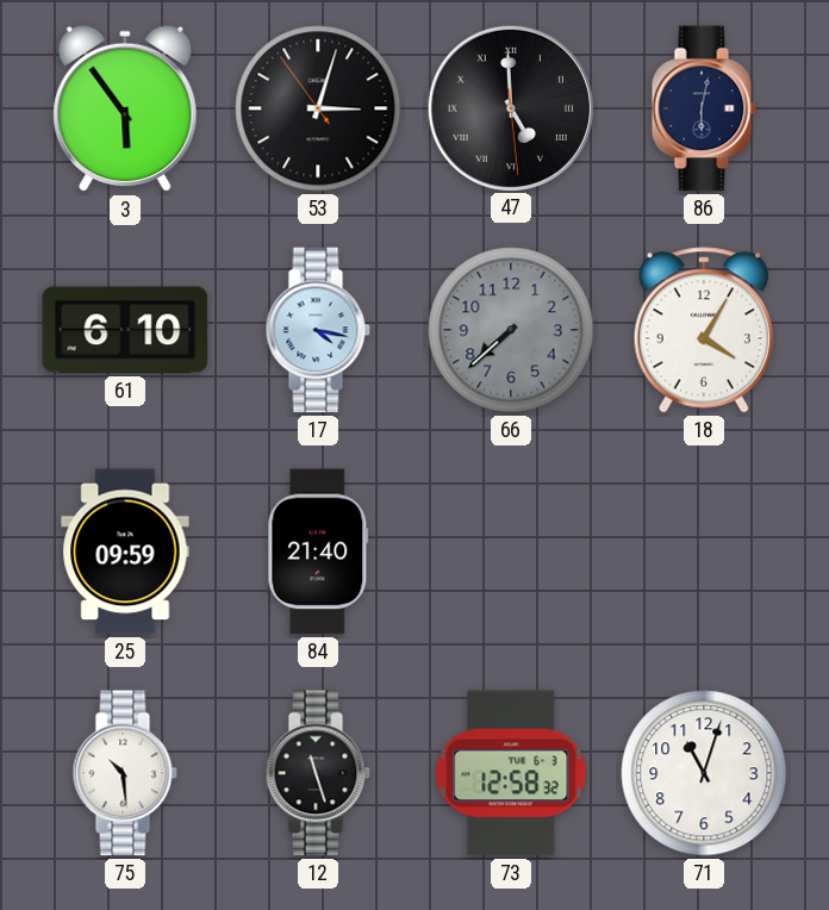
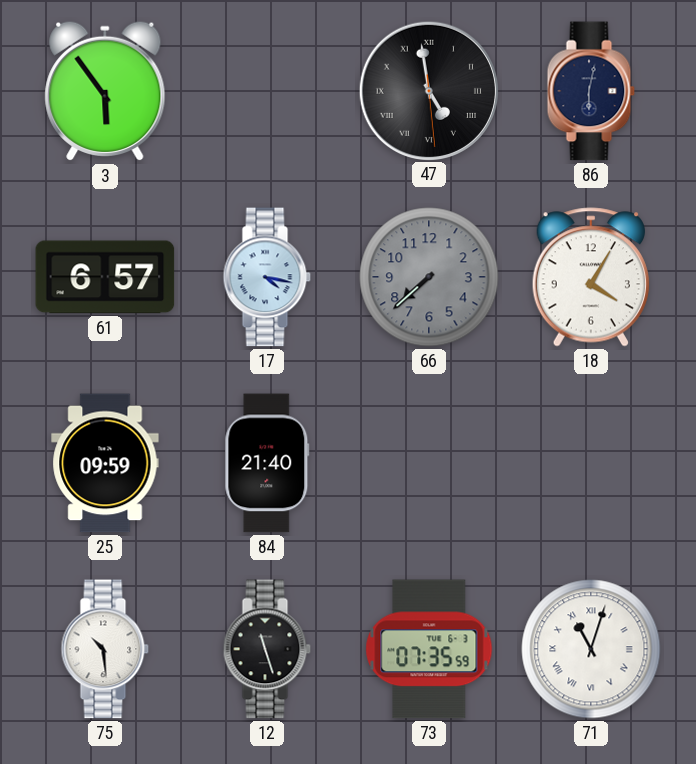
53: 3:02 -> none
47: 4:59 -> 4:58
61: 6:10 -> 6:57
73: 12:58 -> 07:35
71 numerals: Arabic -> Roman
